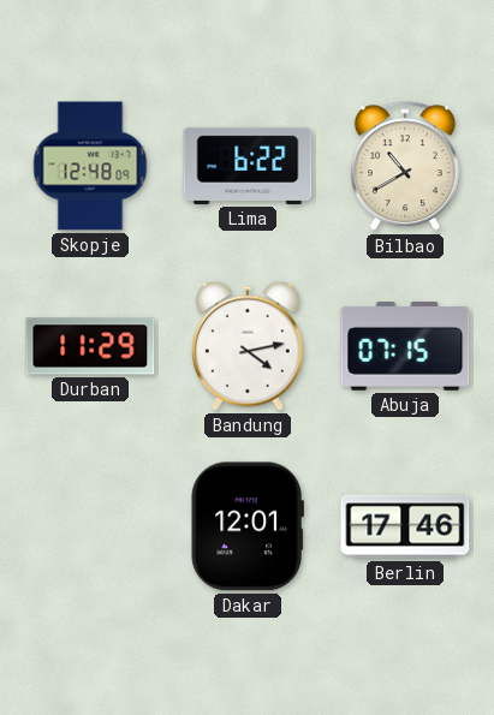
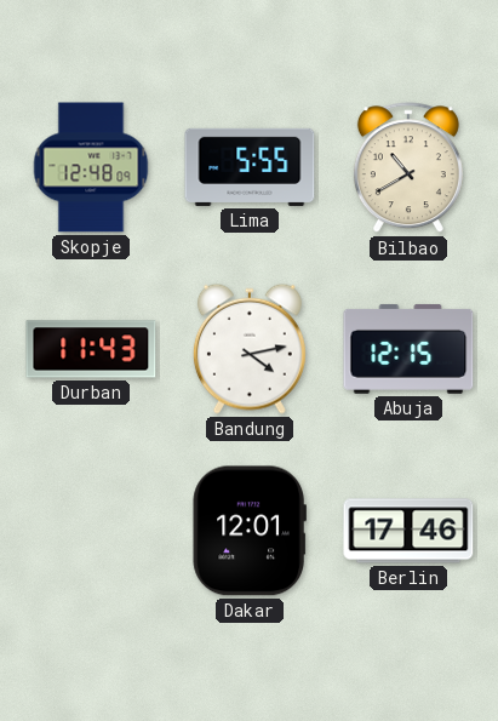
Lima: 6:22 -> 5:55
Durban: 11:29 -> 11:43
Abuja: 07:15 -> 12:15
